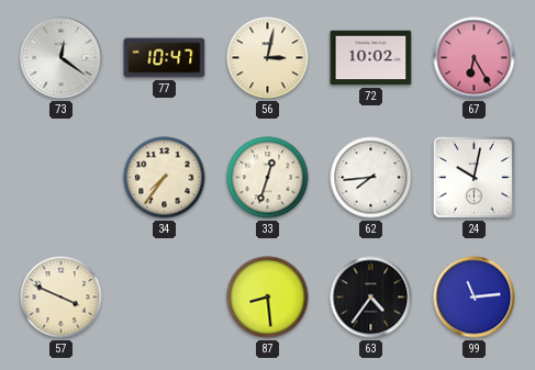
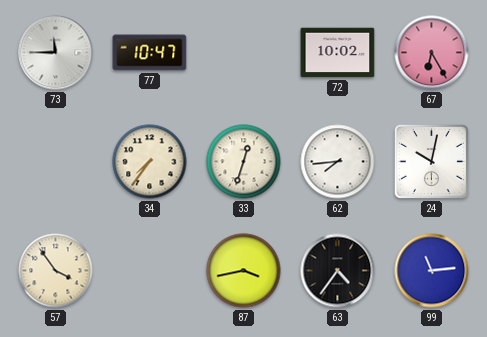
73: 12:21 -> 11:45
56: 3:02 -> none
57: 3:49 -> 3:54
87: 8:29 -> 3:43
